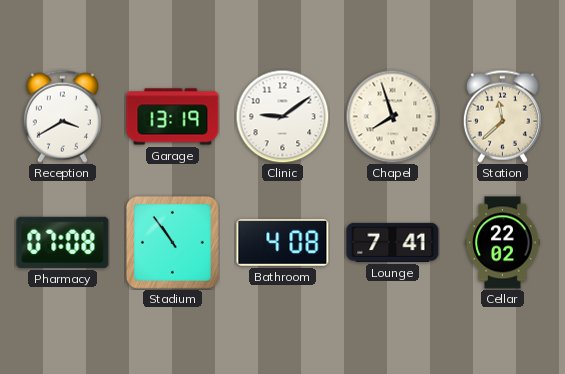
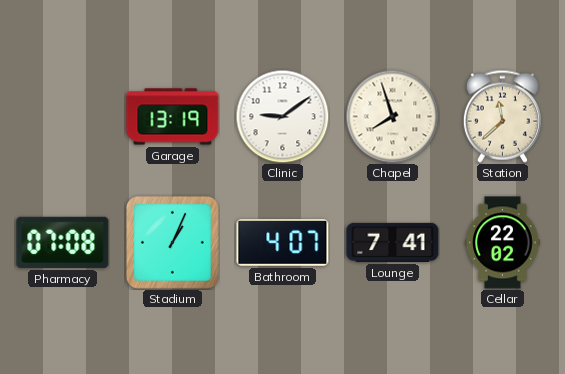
Reception: 3:40 -> none
Stadium: 10:54 -> 1:04
Bathroom: 4:08 -> 4:07
